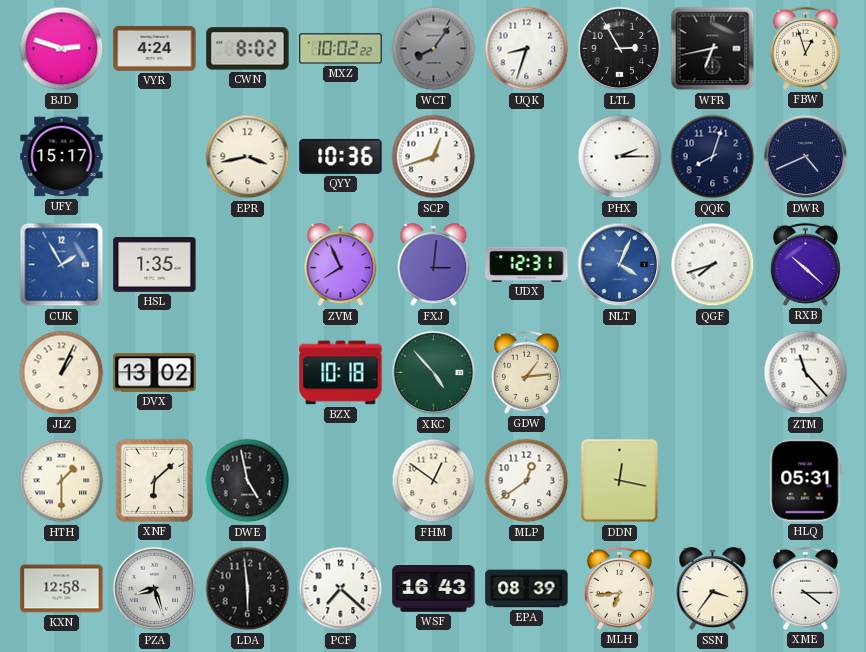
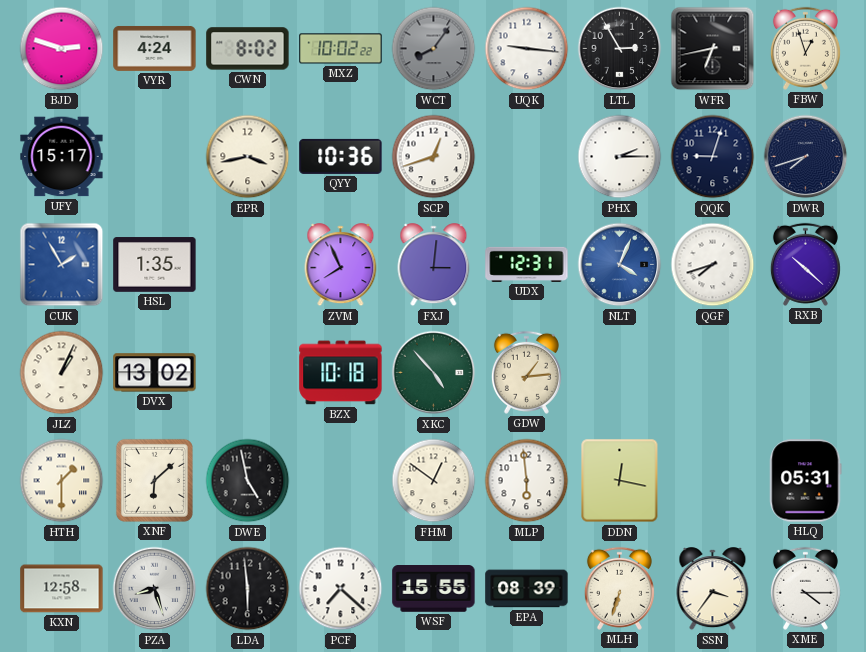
UQK: 8:33 -> 9:16
QQK: 8:03 -> 9:03
DWR: 4:41 -> 7:42
ZTM: 11:23 -> none
MLP: 12:39 -> 5:59
WSF: 16:43 -> 15:55
MLH: 6:44 -> 6:33
